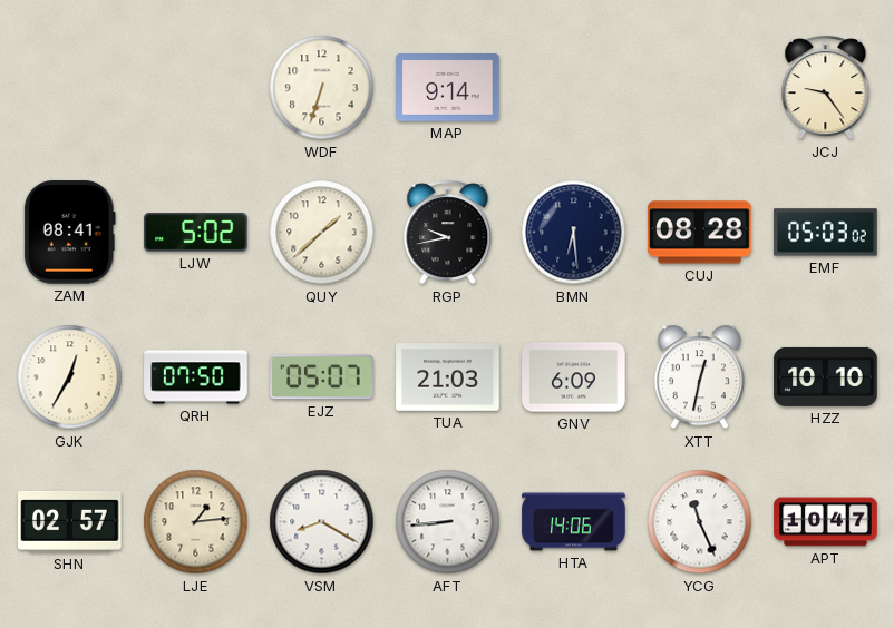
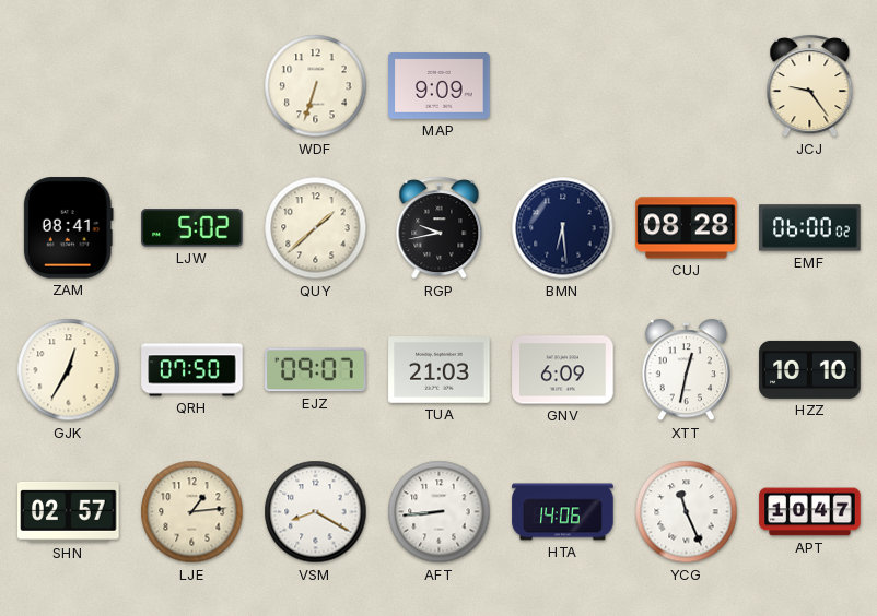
MAP: 9:14 -> 9:09
EMF: 05:03 -> 06:00
EJZ: 05:07 -> 09:07
